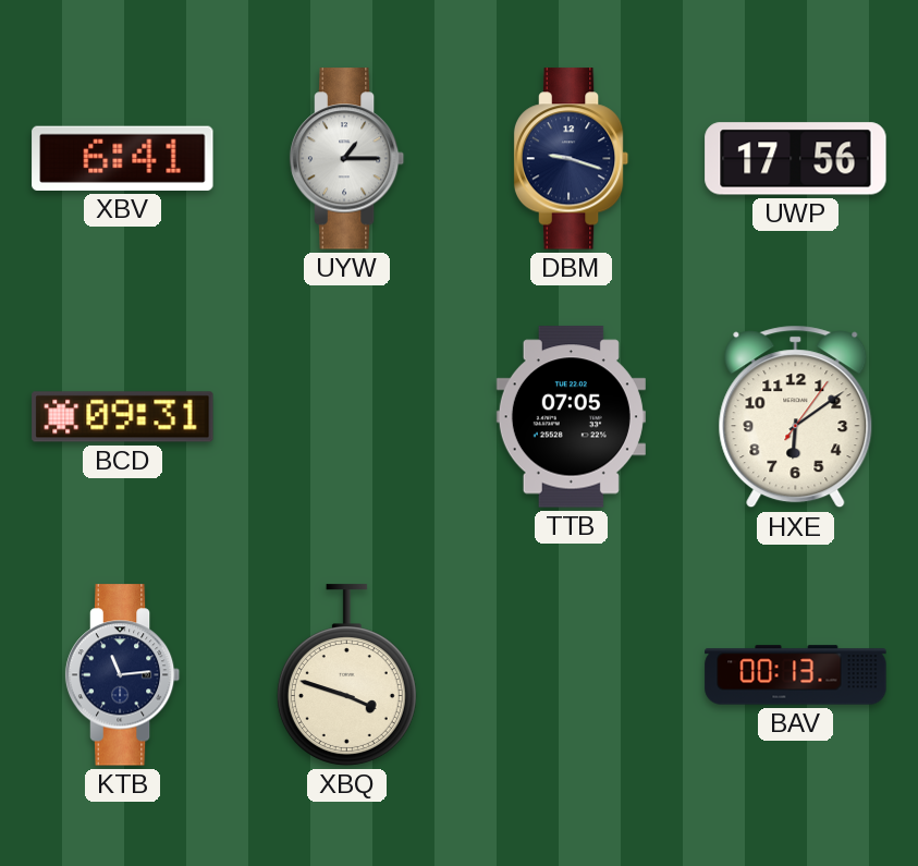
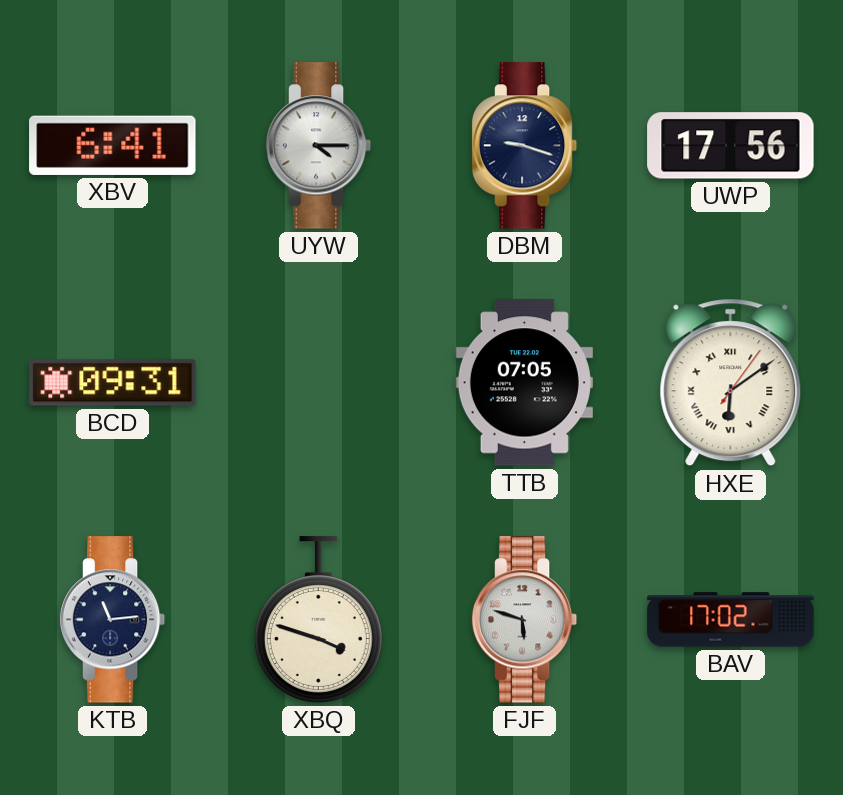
UYW: 1:15 -> 4:15
HXE numerals: Arabic -> Roman
FJF: none -> 5:48
BAV: 00:13 -> 17:02
